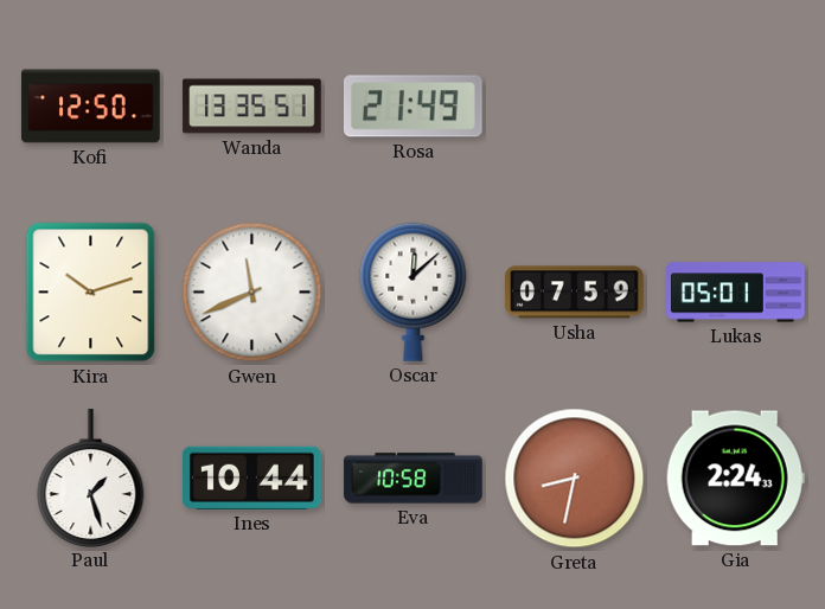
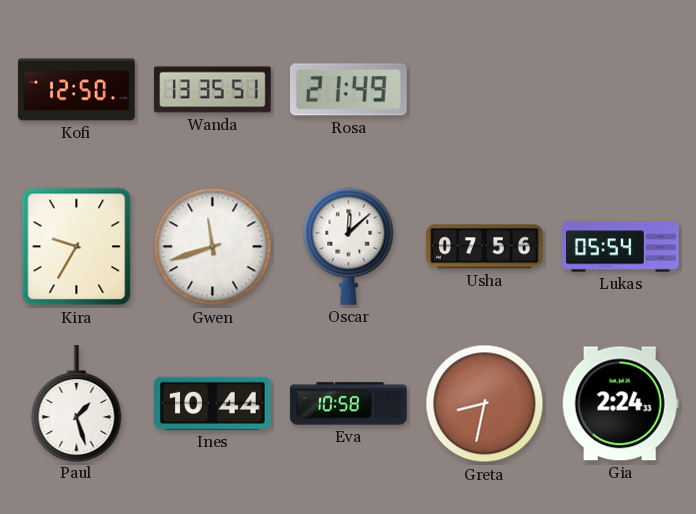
Kira: 10:12 -> 9:35
Gwen: 11:41 -> 11:42
Usha: 07:59 -> 07:56
Lukas: 05:01 -> 05:54
